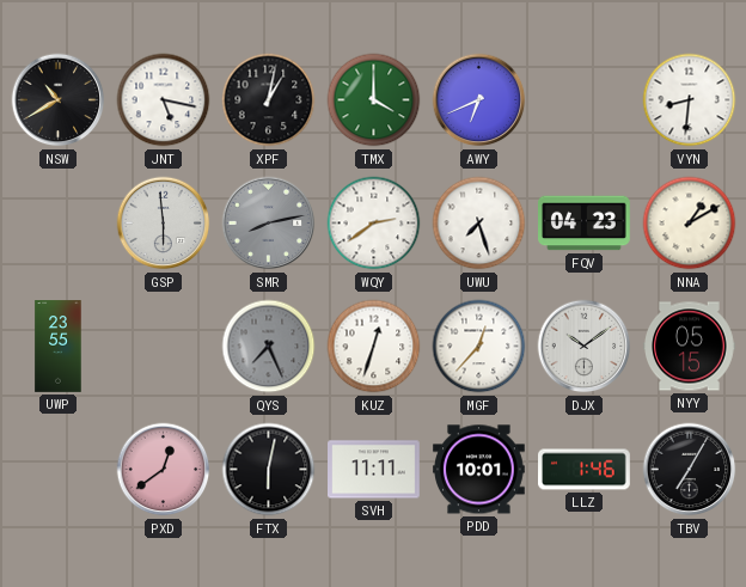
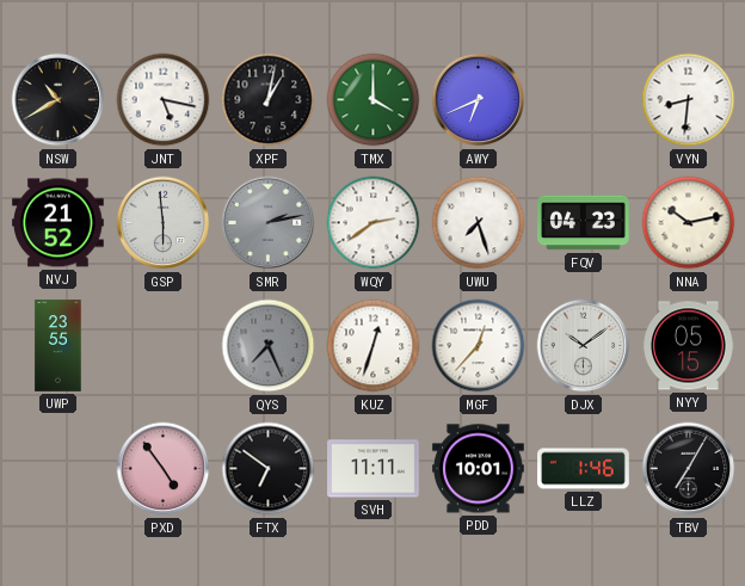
NVJ: none -> 21:52
SMR: 8:13 -> 2:13
NNA: 1:10 -> 10:13
PXD: 12:39 -> 4:54
FTX: 6:02 -> 6:51
